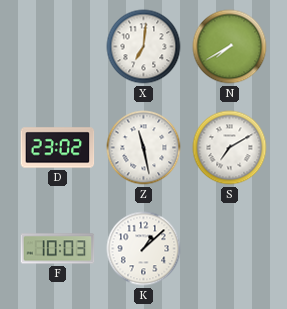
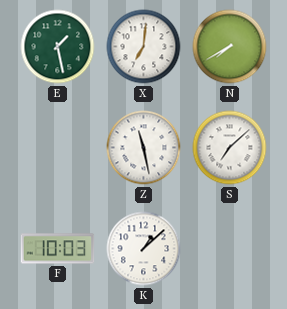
E: none -> 1:28
D: 23:02 -> none
S: 7:10 -> 7:08
